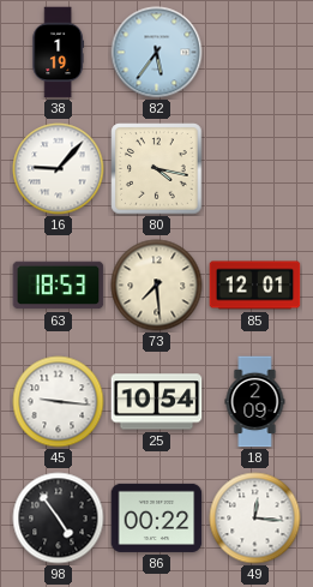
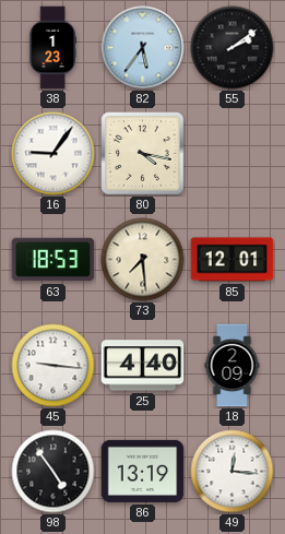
38: 1:19 -> 1:23
55: none -> 2:09
16: 9:07 -> 9:06
25: 10:54 -> 4:40
86: 00:22 -> 13:19
